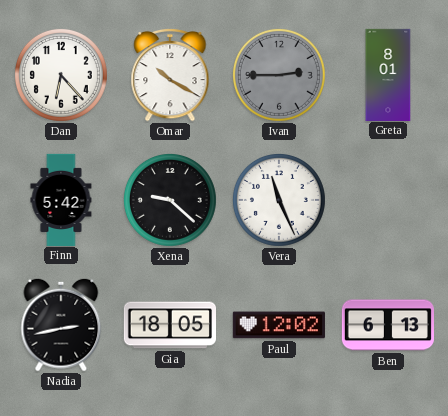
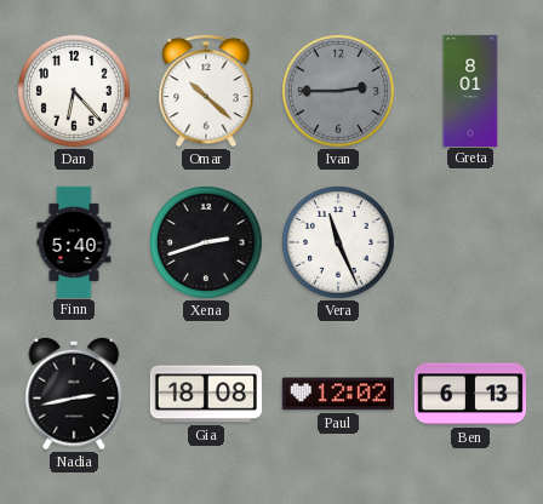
Omar: 10:20 -> 10:22
Finn: 5:42 -> 5:40
Xena: 9:22 -> 2:42
Gia: 18:05 -> 18:08
